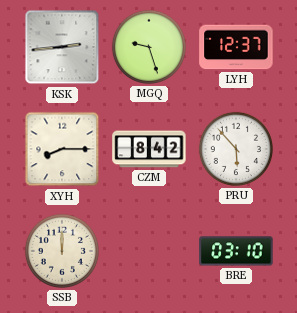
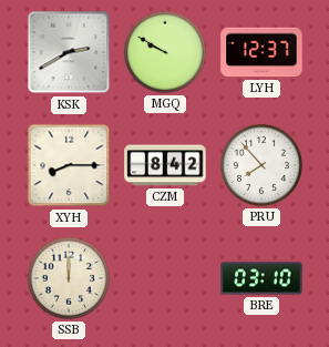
KSK: 2:44 -> 2:40
MGQ: 9:27 -> 9:50
PRU: 5:53 -> 7:53
